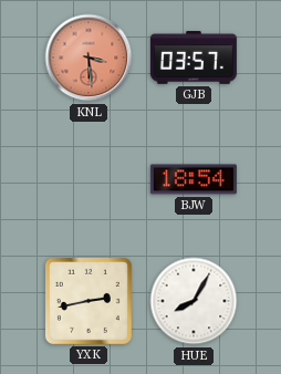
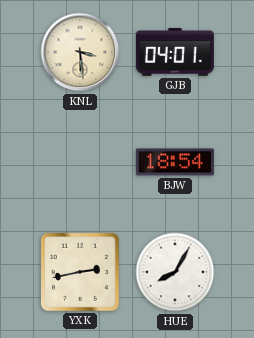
KNL dial: salmon -> cream
GJB: 03:57 -> 04:01
